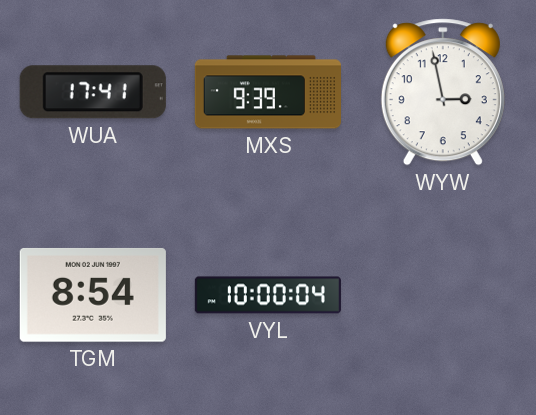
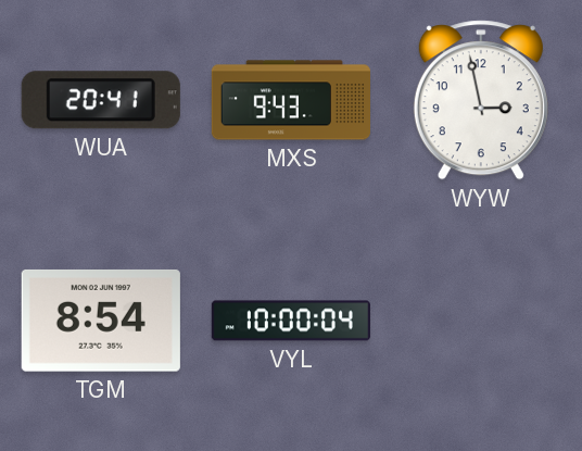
WUA: 17:41 -> 20:41
MXS: 9:39 -> 9:43
